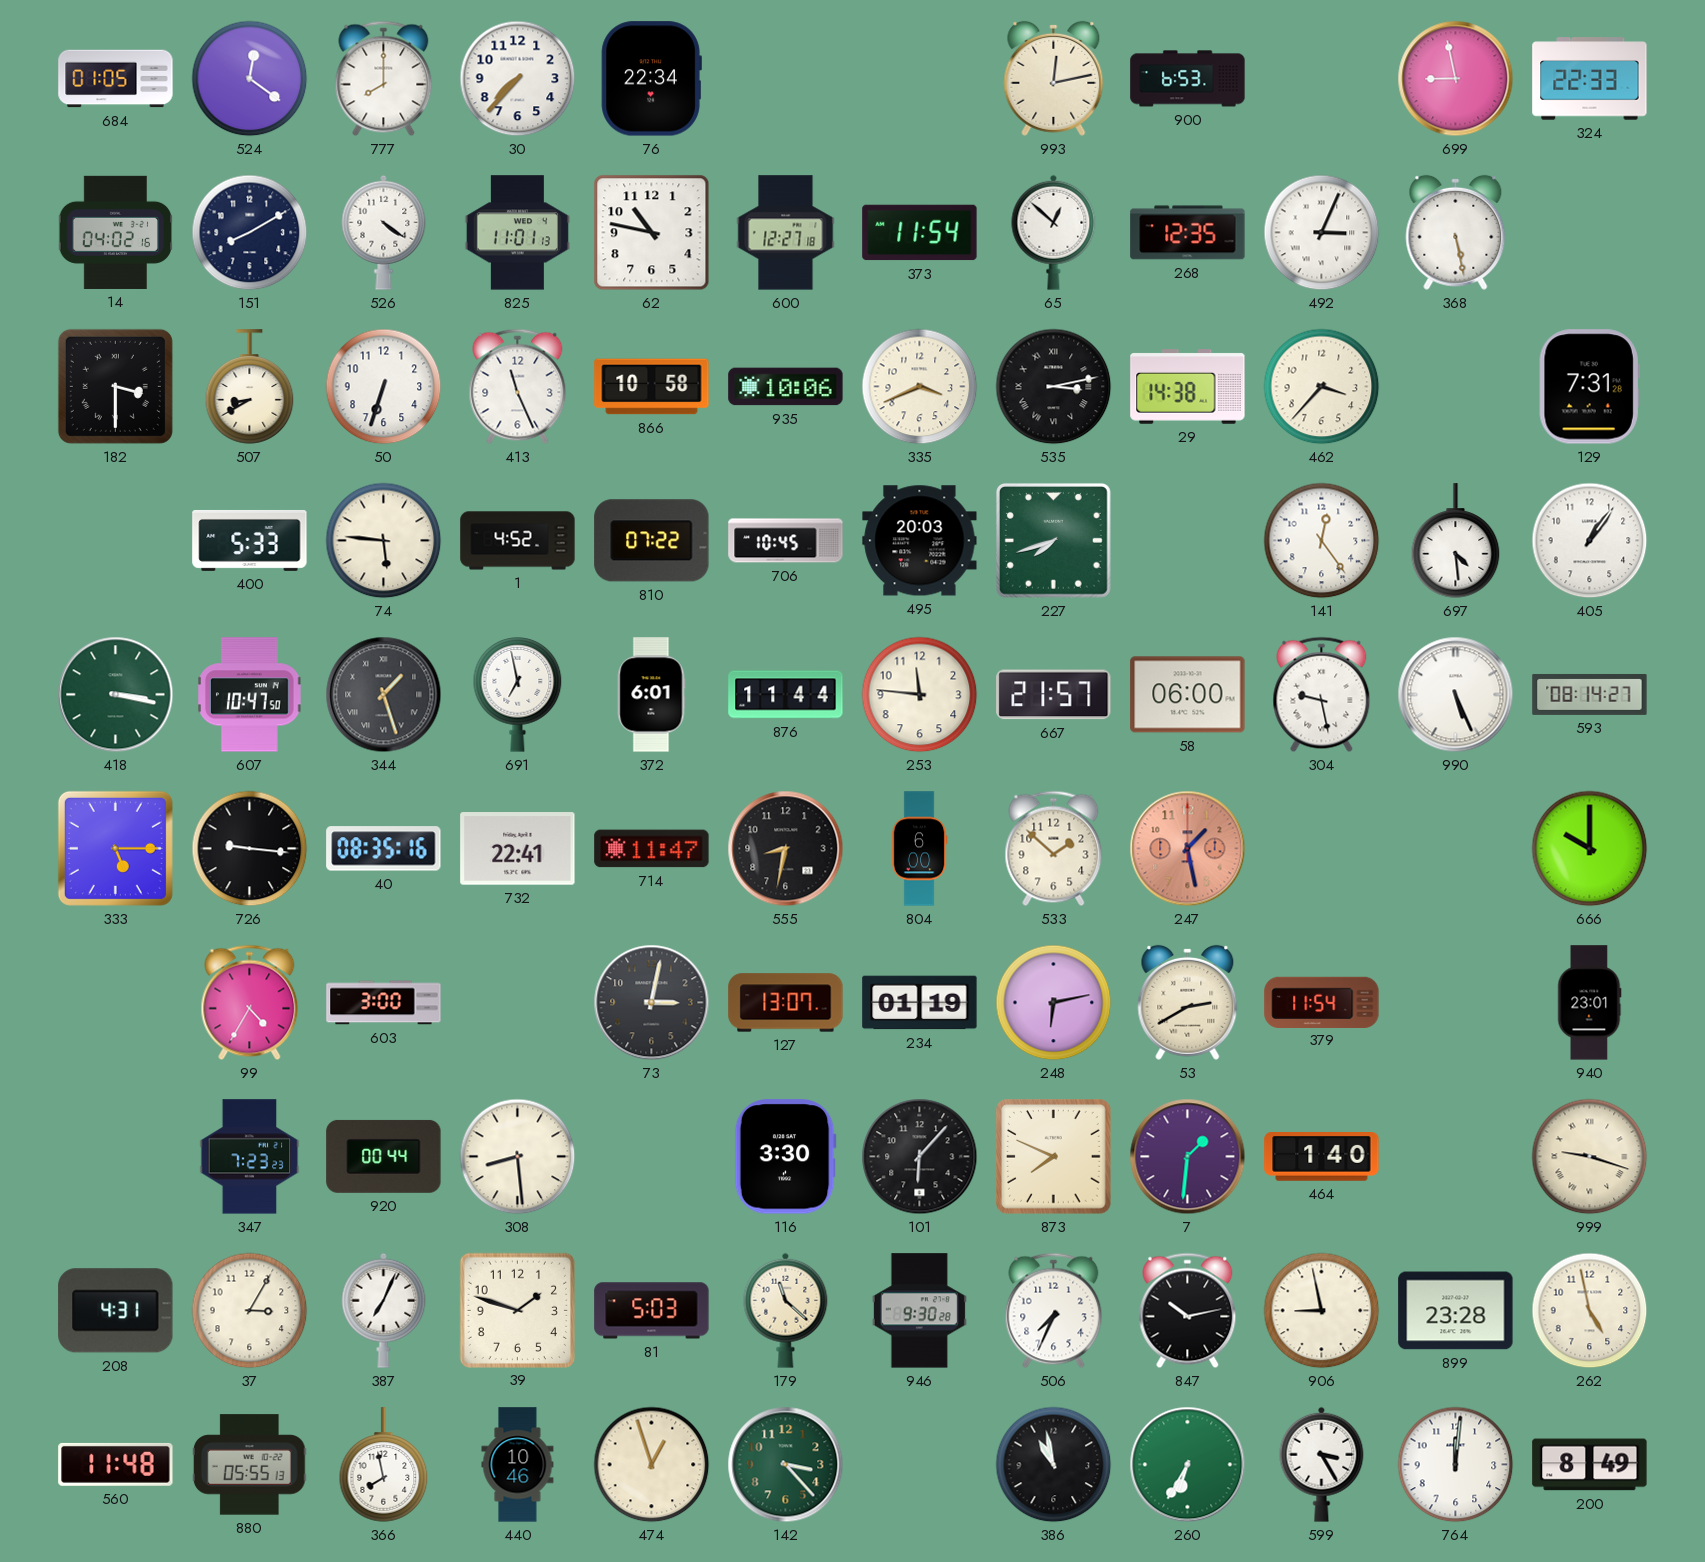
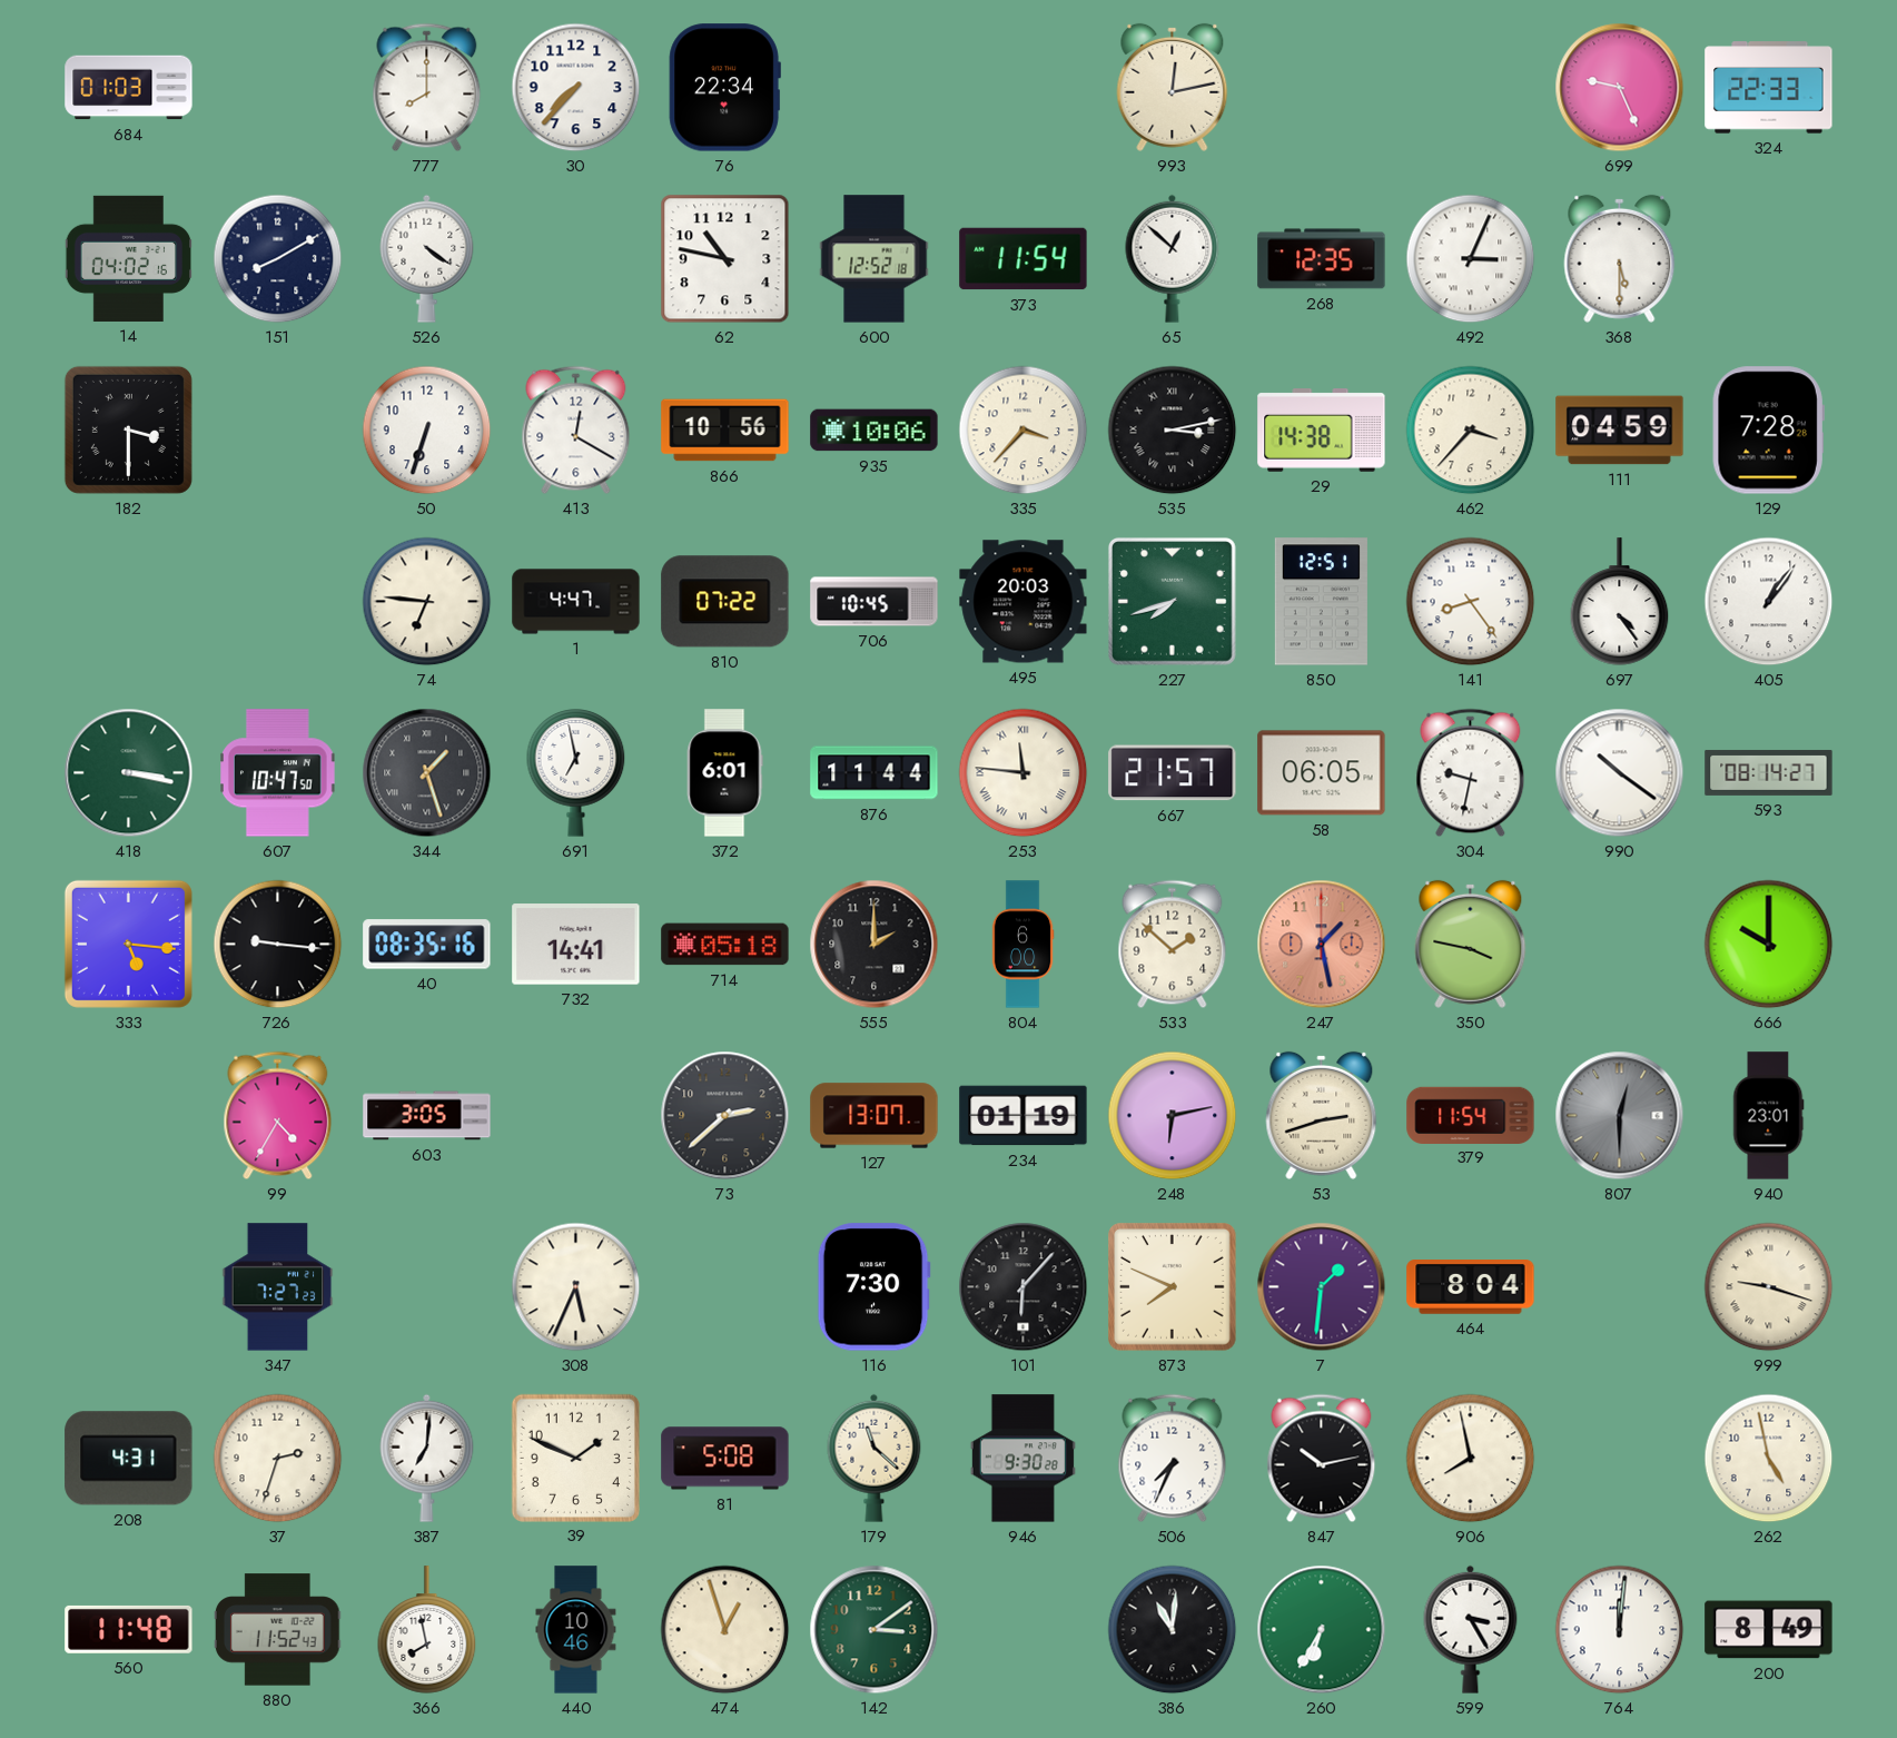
684: 01:05 -> 01:03
524: 12:21 -> none
900: 6:53 -> none
699: 8:58 -> 9:26
825: 11:01 -> none
600: 12:27 -> 12:52
368: 5:28 -> 5:30
507: 8:40 -> none
413: 11:26 -> 12:20
866: 10:58 -> 10:56
335: 3:41 -> 3:37
111: none -> 04:59
129: 7:31 -> 7:28
400: 5:33 -> none
74: 5:46 -> 6:46
1: 4:52 -> 4:47
850: none -> 12:51
141: 12:24 -> 8:24
697: 4:29 -> 4:24
253 numerals: Arabic -> Roman
58: 06:00 -> 06:05
304: 9:28 -> 9:32
990: 5:26 -> 10:21
333: 5:15 -> 5:16
732: 22:41 -> 14:41
714: 11:47 -> 05:18
555: 8:32 -> 2:00
350: none -> 3:47
603: 3:00 -> 3:05
73: 3:02 -> 2:38
53: 2:40 -> 2:42
807: none -> 12:30
347: 7:23 -> 7:27
920: 00:44 -> none
308: 8:29 -> 5:34
116: 3:30 -> 7:30
464: 1:40 -> 8:04
37: 3:05 -> 2:33
387: 7:04 -> 7:01
39: 1:48 -> 1:49
81: 5:03 -> 5:08
906: 8:58 -> 7:58
899: 23:28 -> none
880: 05:55 -> 11:52
142: 3:23 -> 3:09
386: 10:58 -> 11:01
